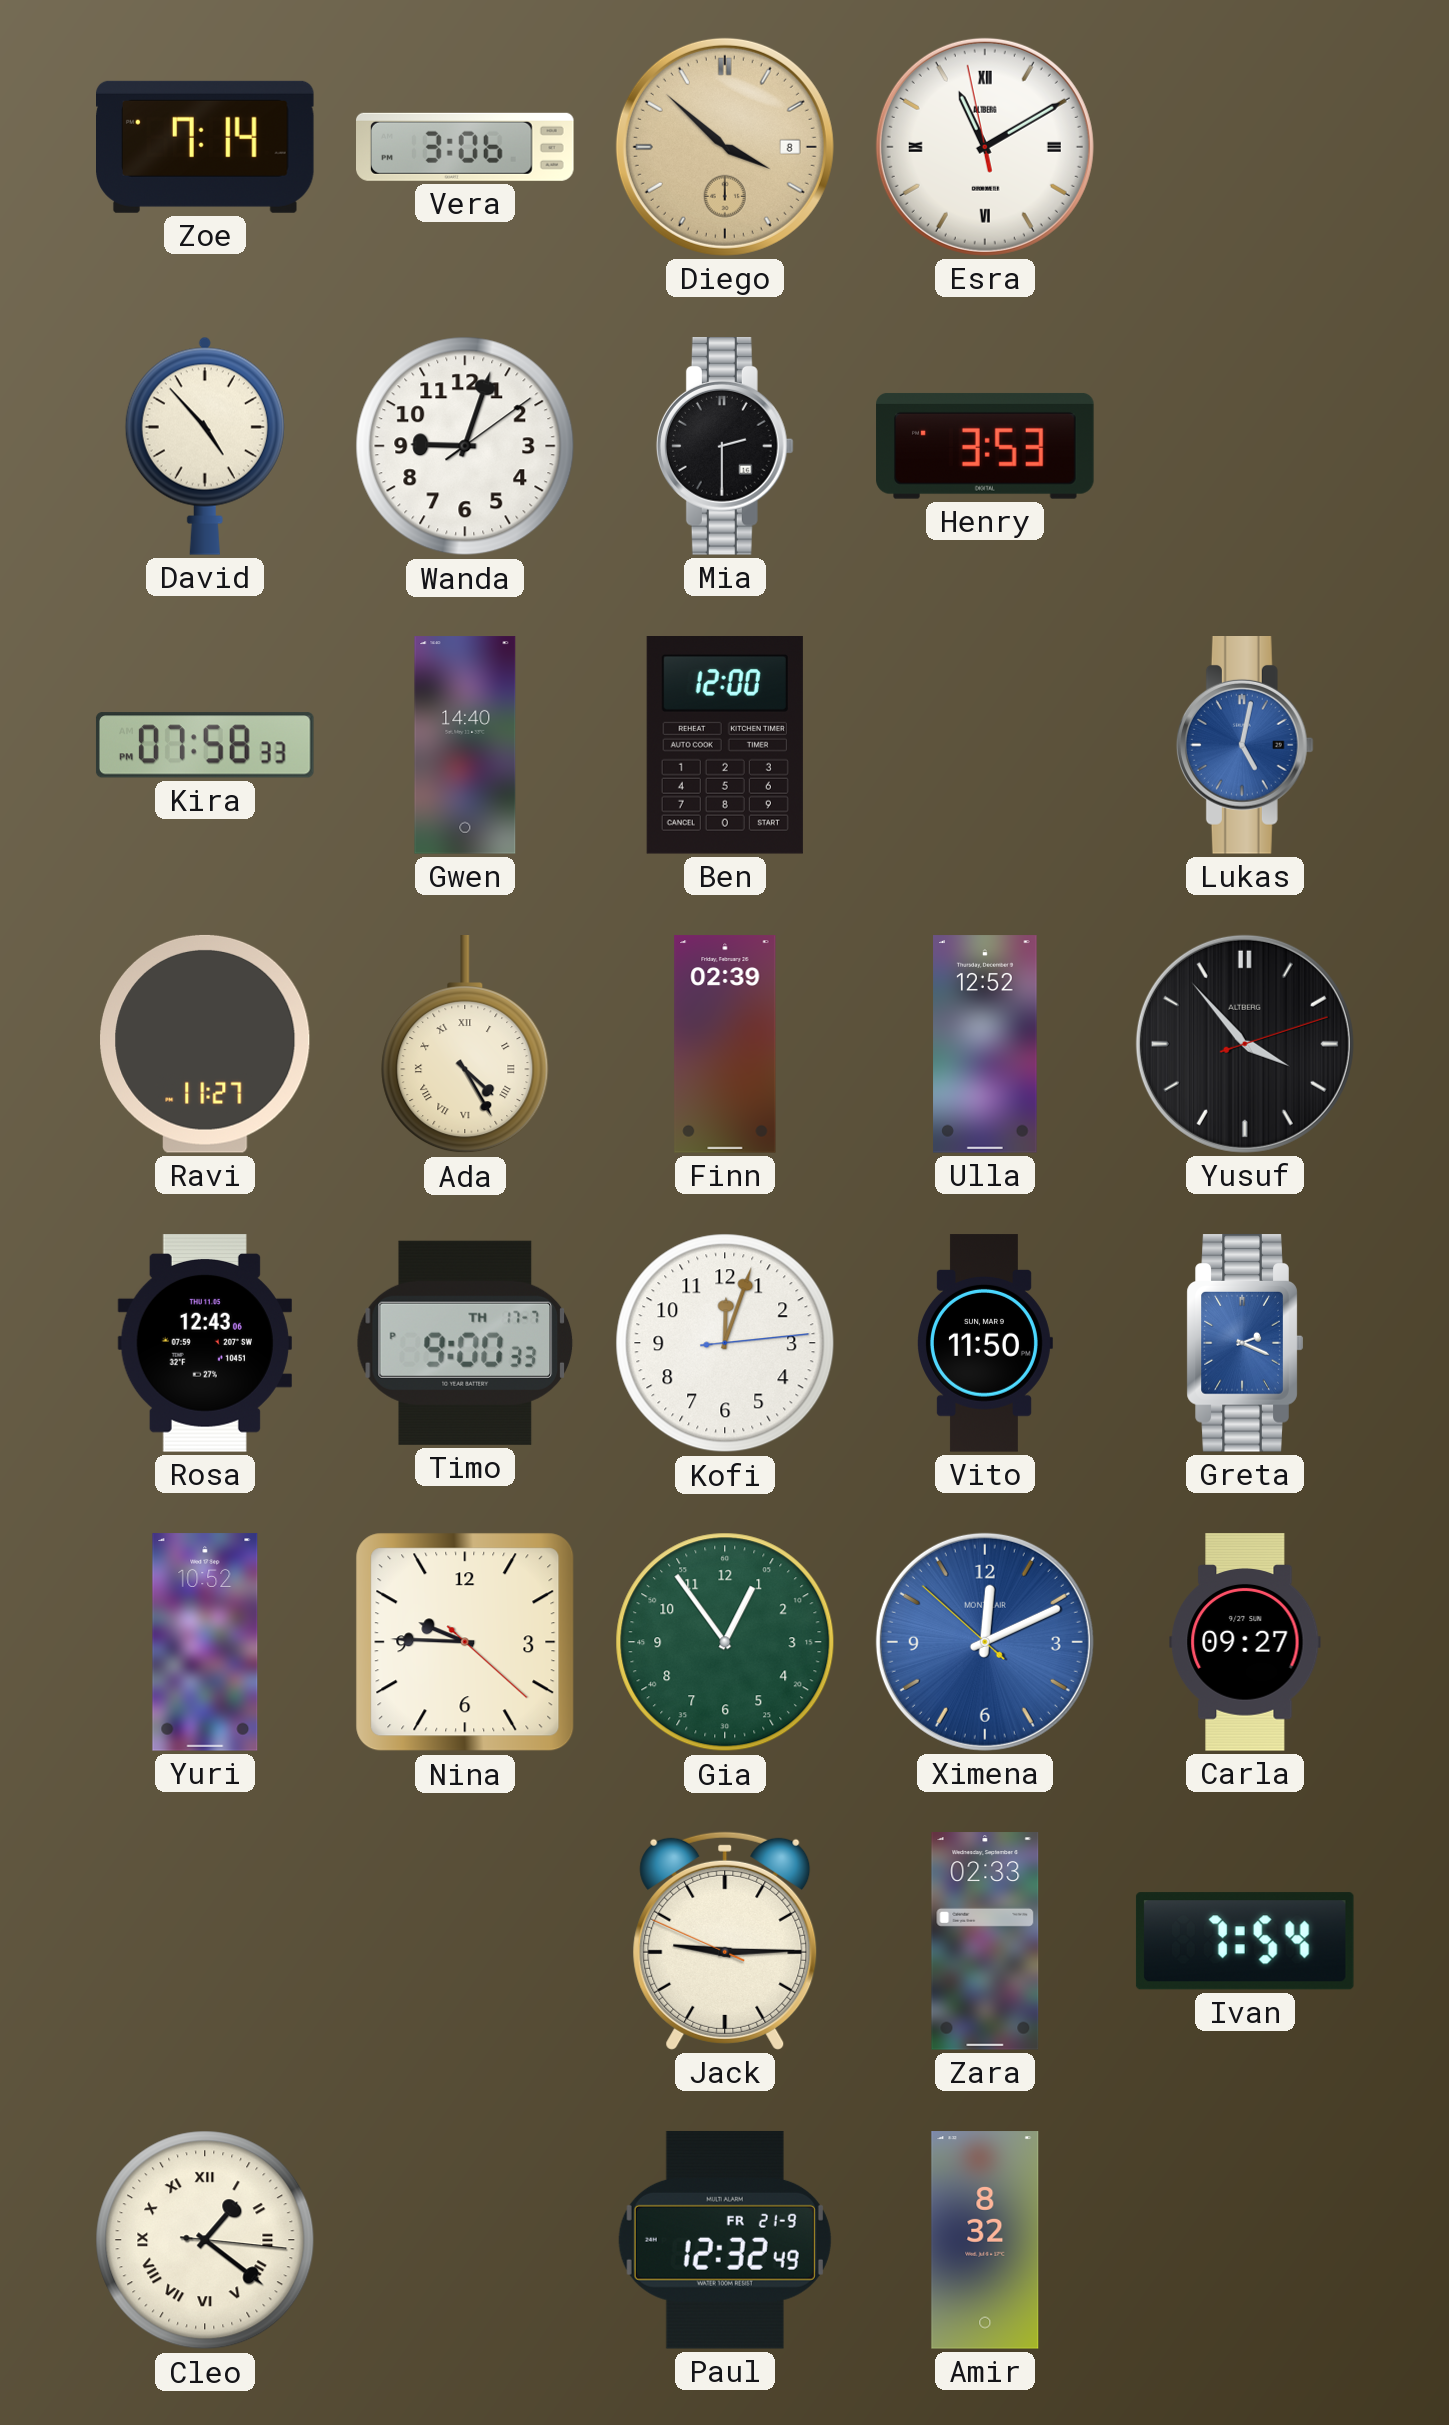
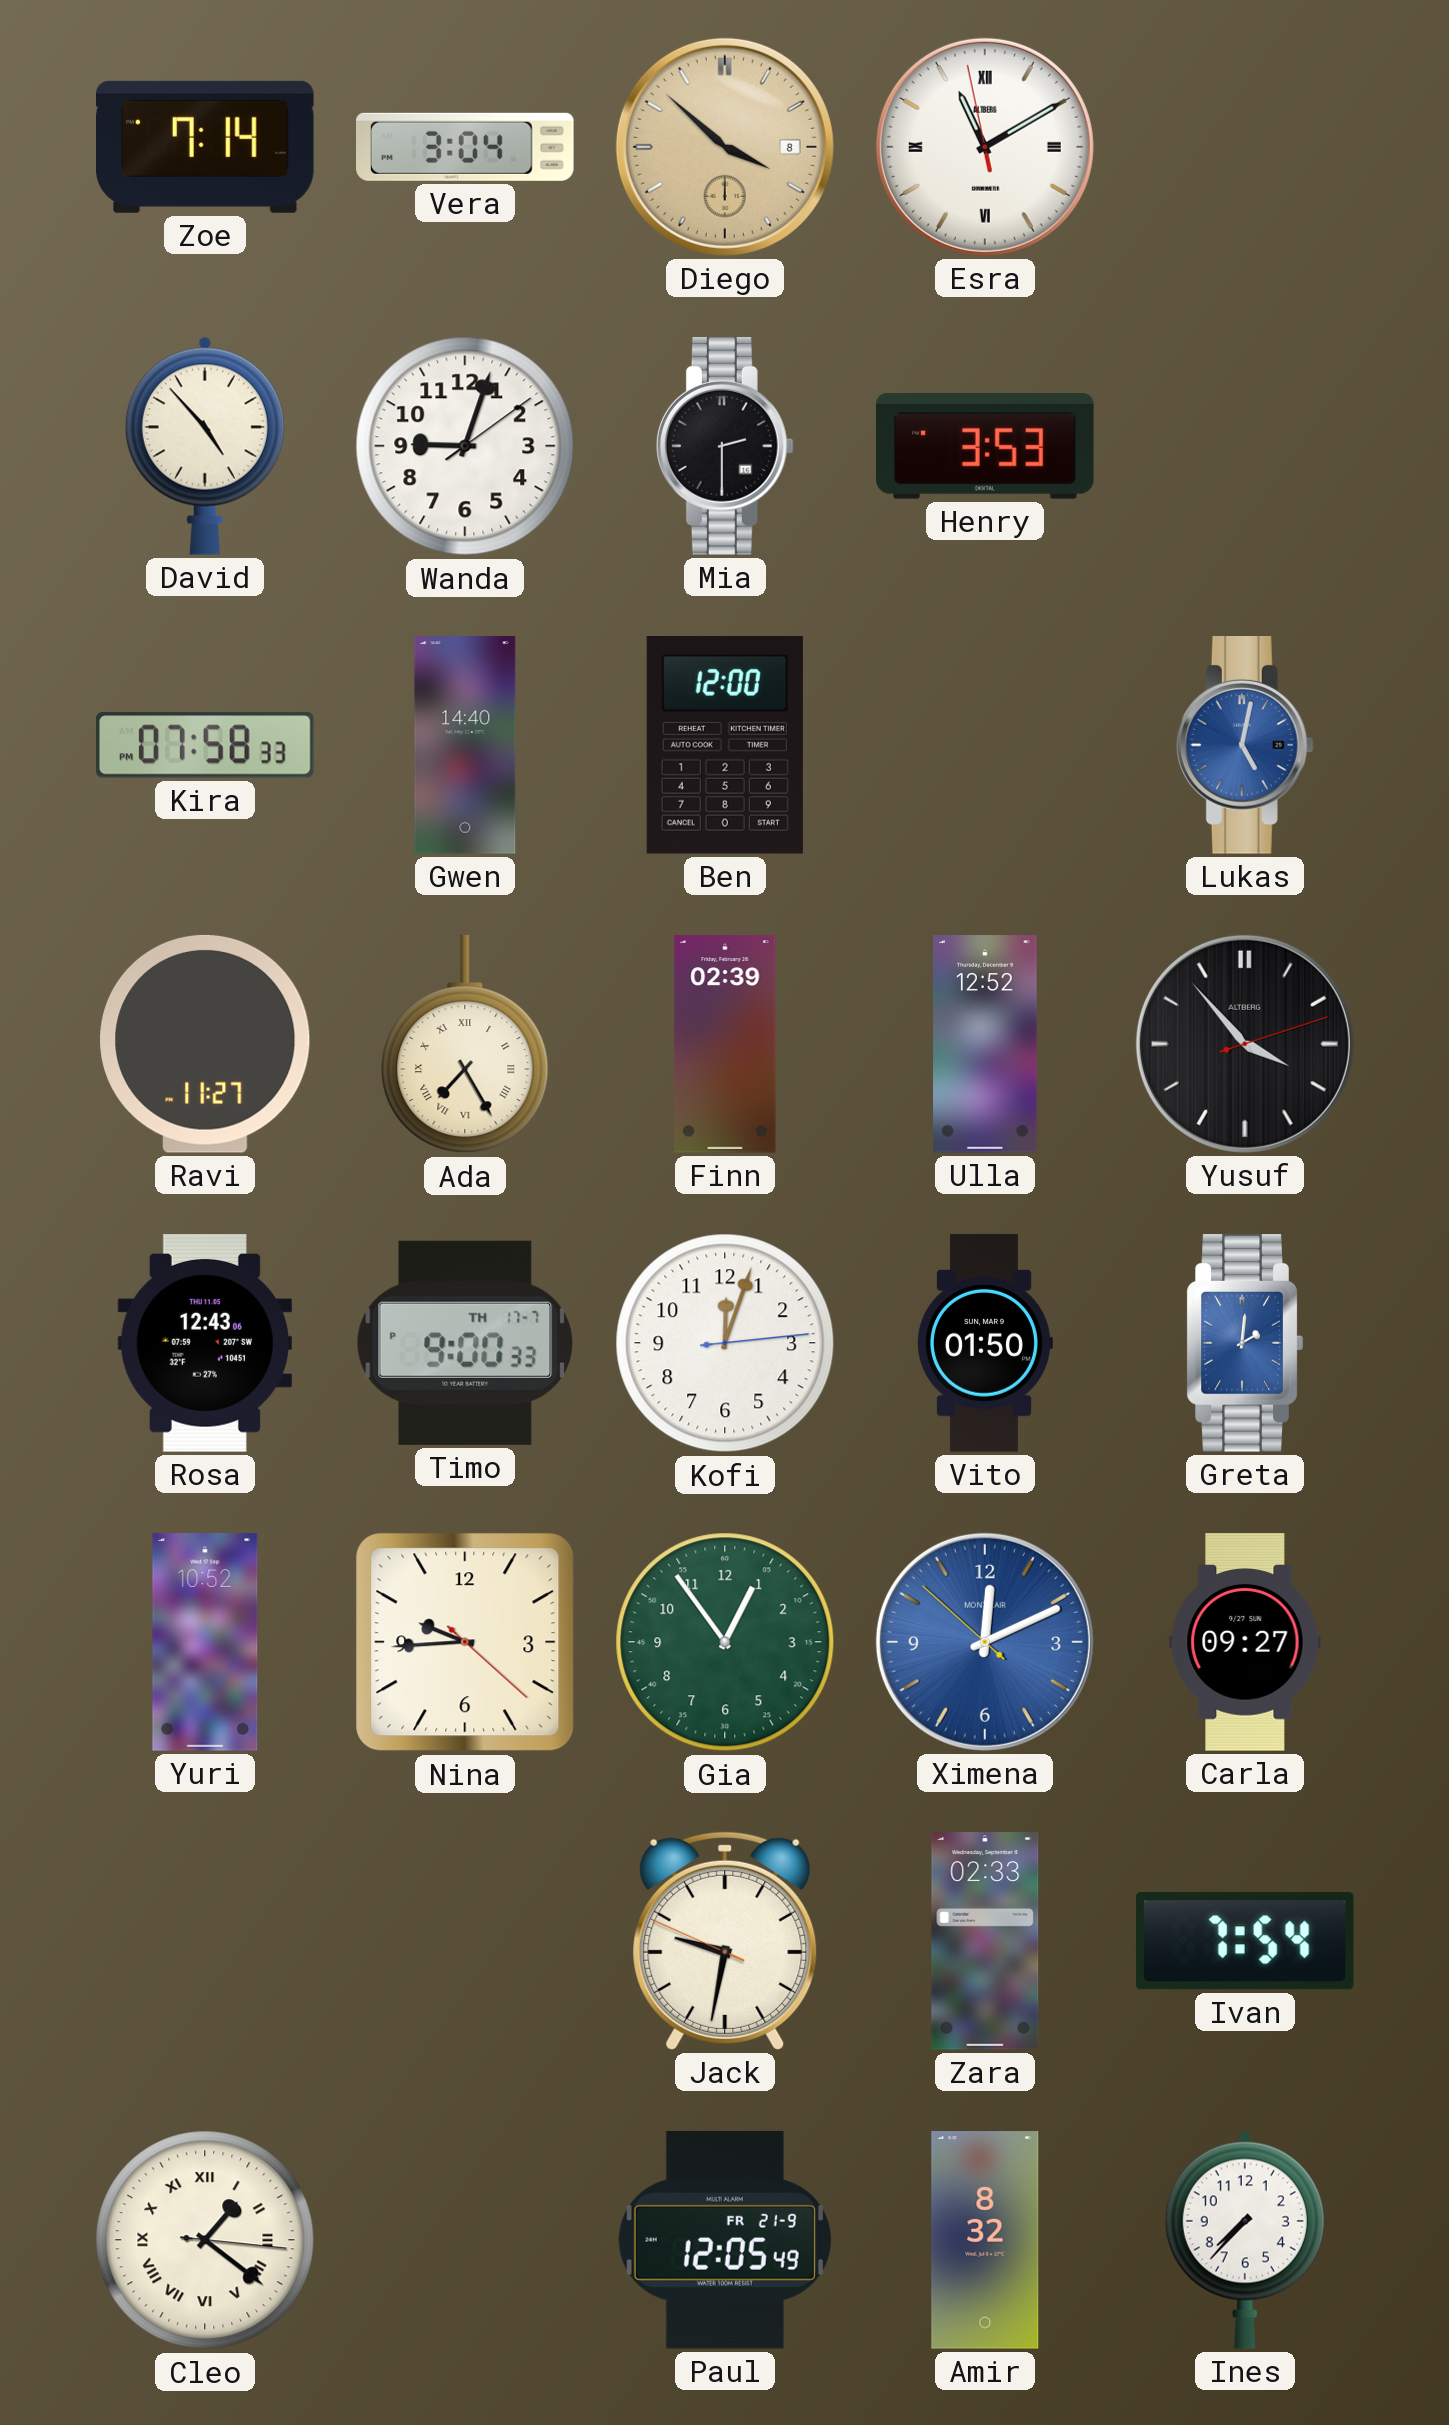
Vera: 3:06 -> 3:04
Ada: 4:25 -> 7:25
Vito: 11:50 -> 01:50
Greta: 2:19 -> 2:01
Nina: 9:45 -> 9:44
Jack: 9:14 -> 9:31
Paul: 12:32 -> 12:05
Ines: none -> 7:37
